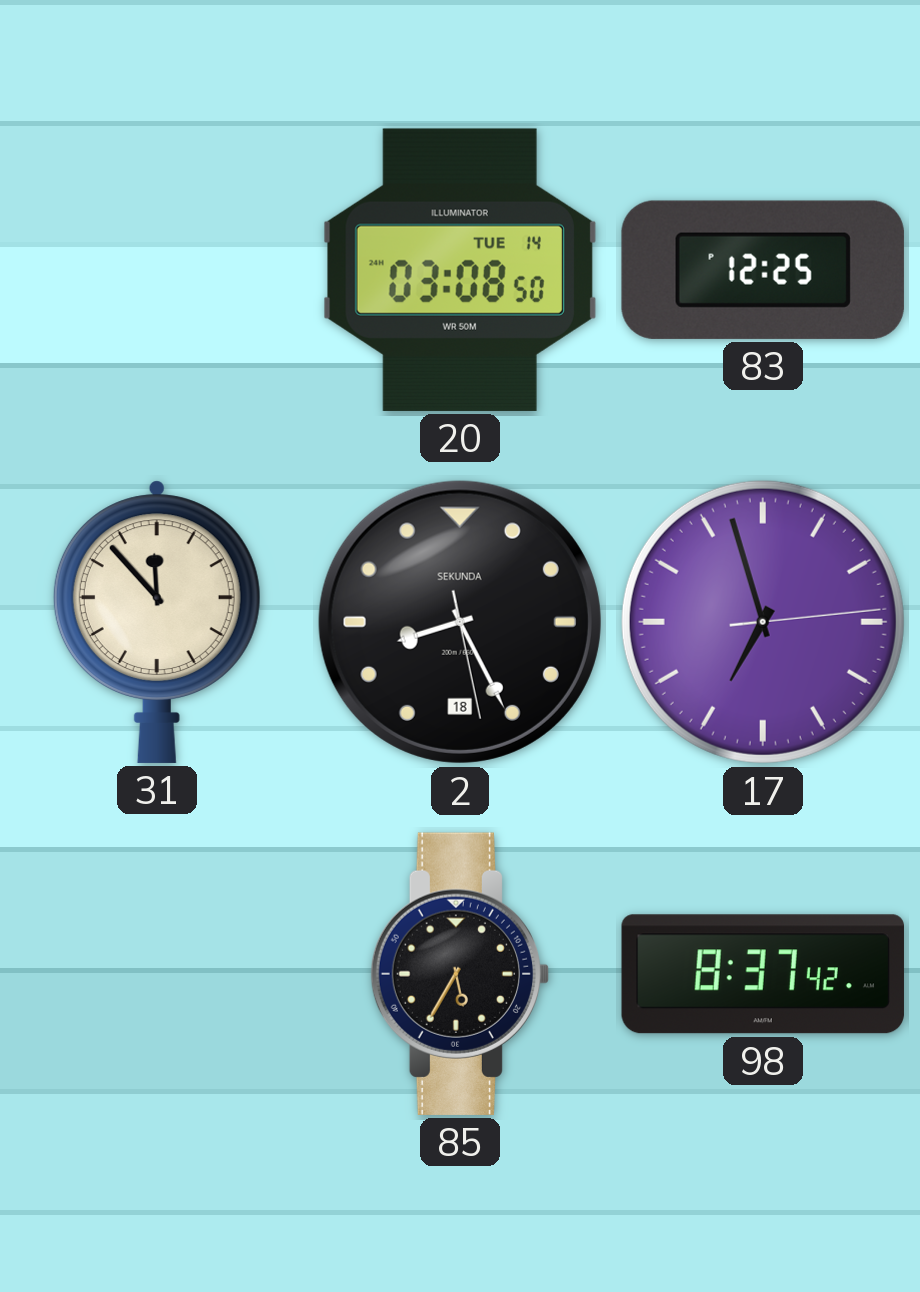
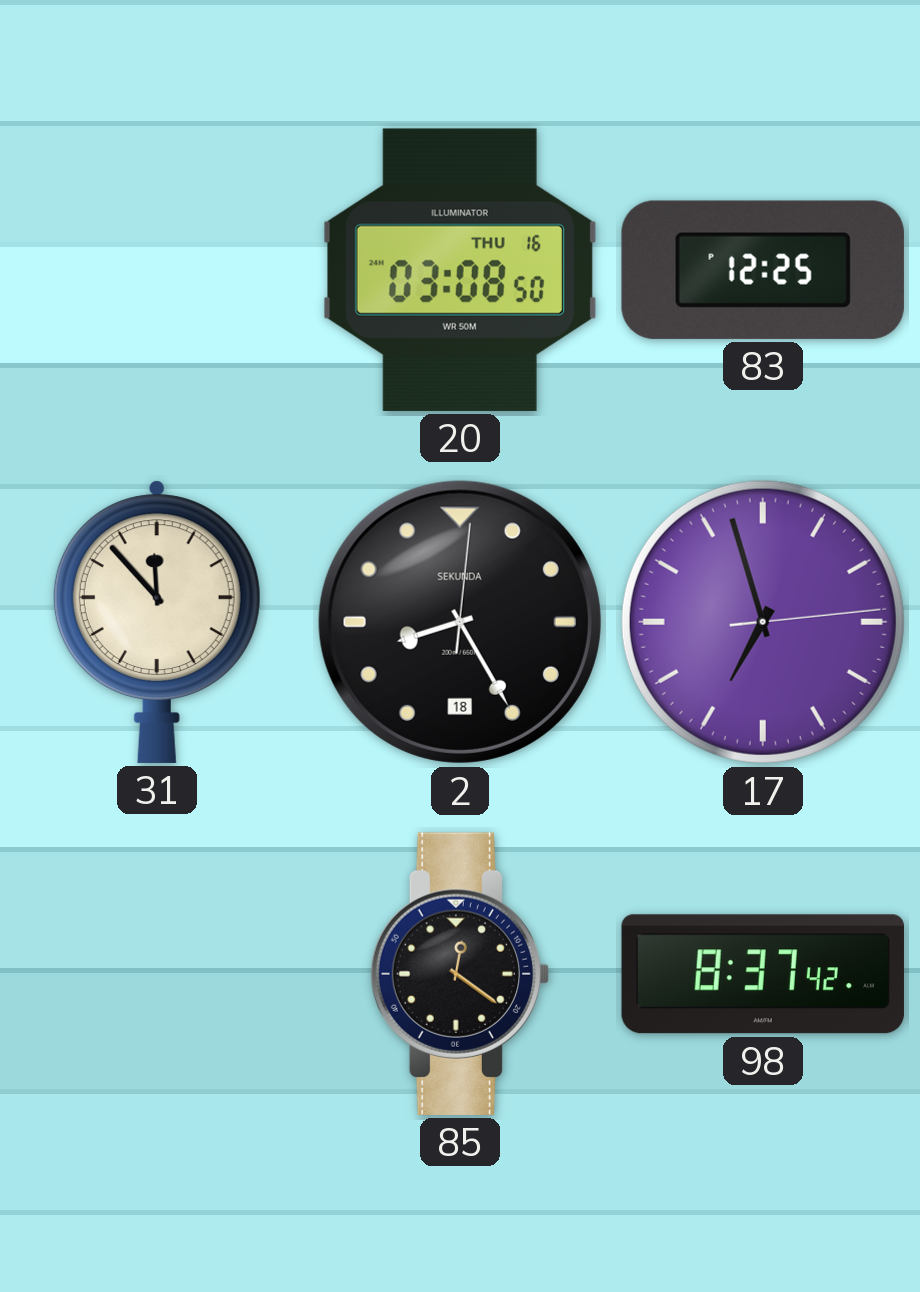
20 date: TUE 14 -> THU 16
2: 8:25:28 -> 8:25:01
85: 5:35 -> 12:21
